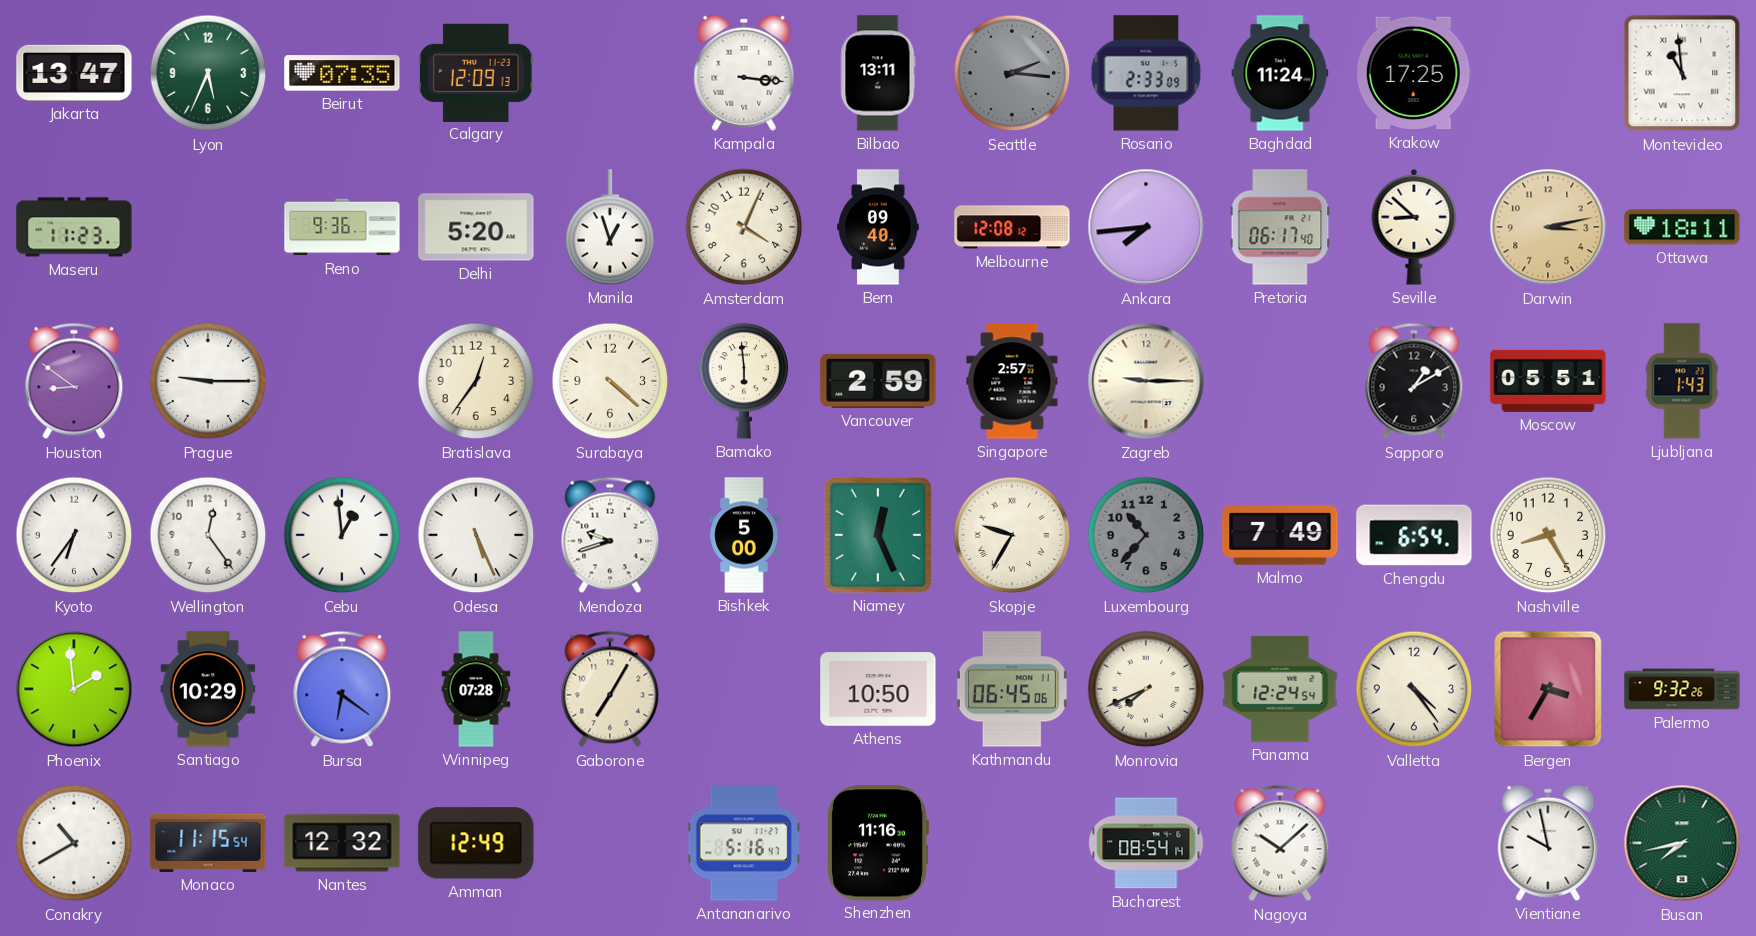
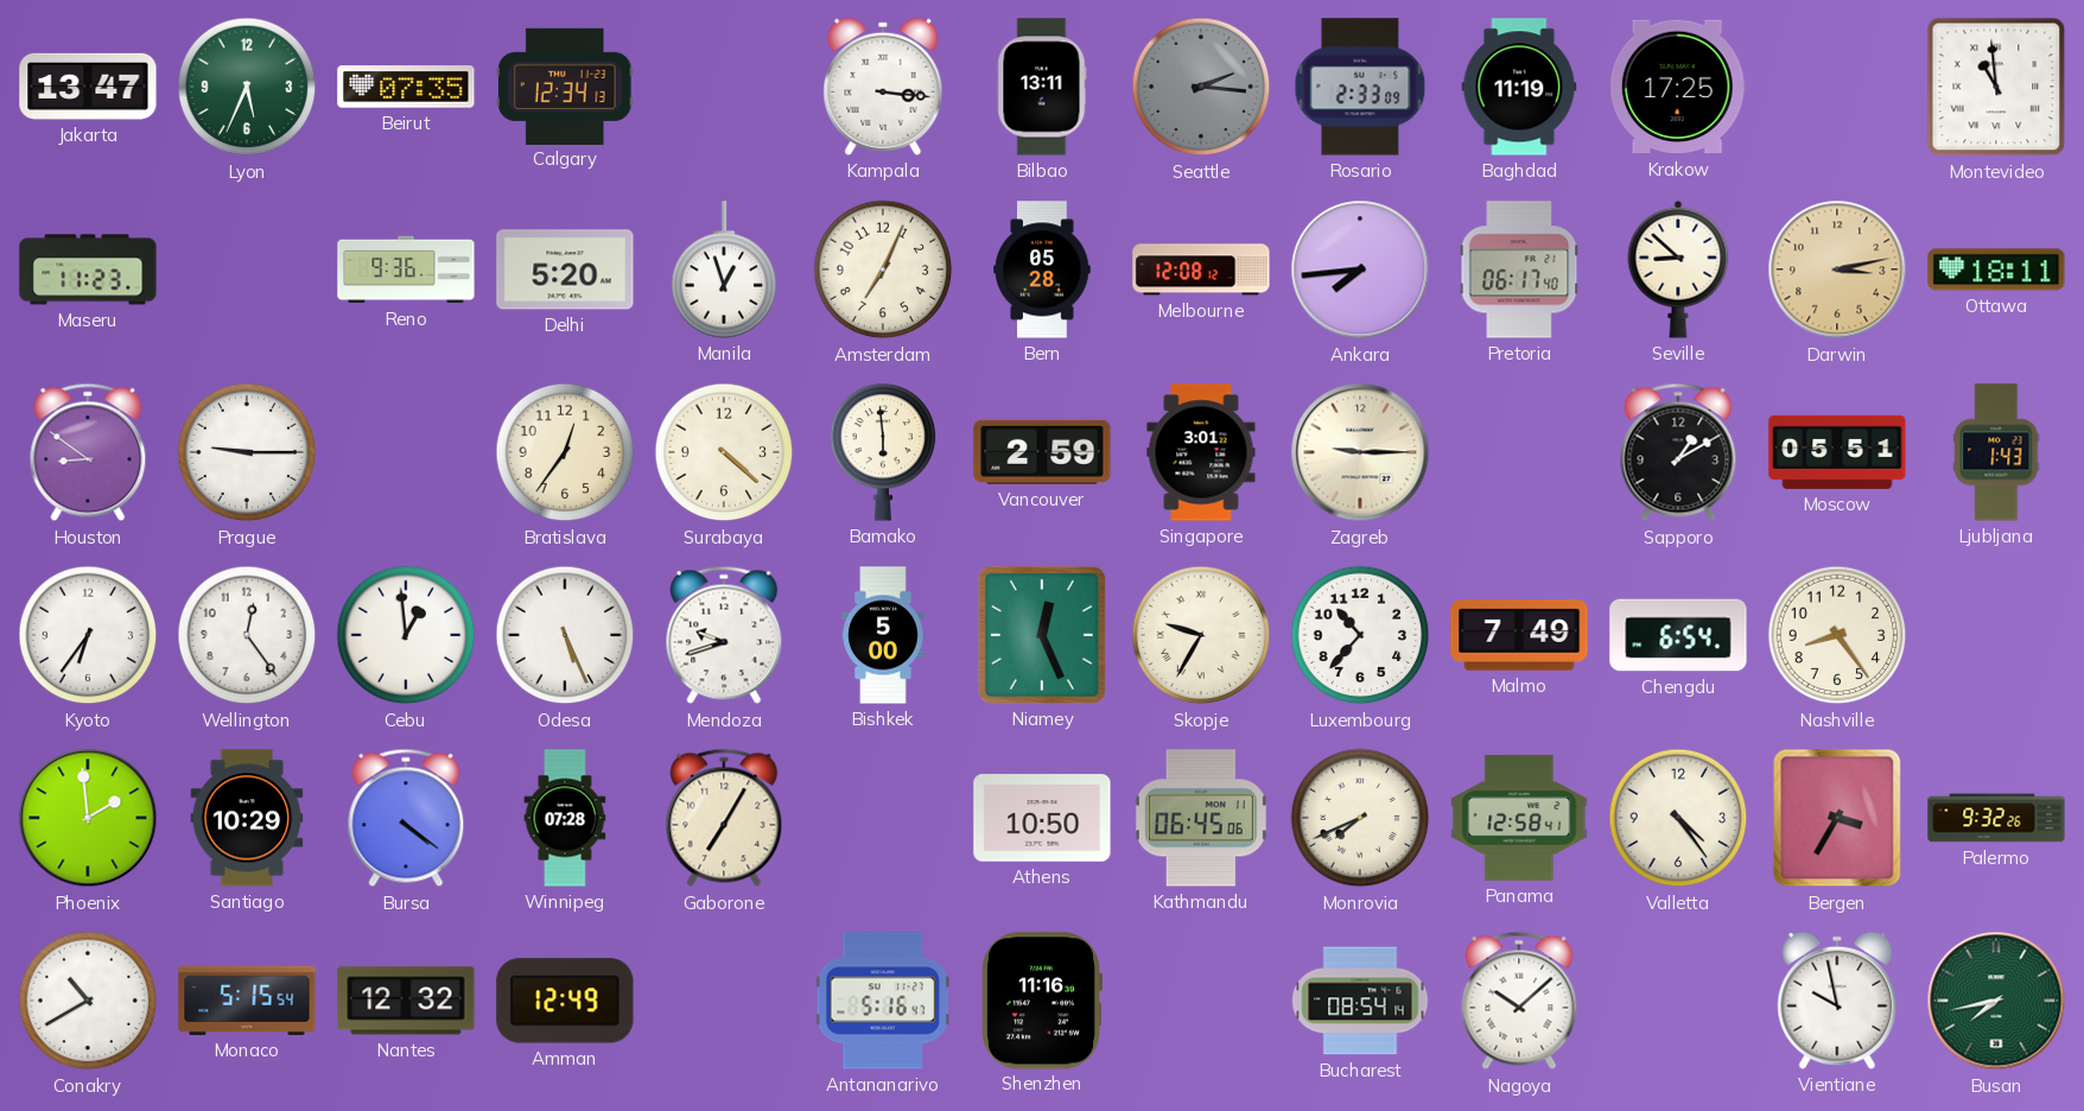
Calgary: 12:09 -> 12:34
Baghdad: 11:24 -> 11:19
Amsterdam: 4:04 -> 7:04
Bern: 09:40 -> 05:28
Singapore: 2:57 -> 3:01
Luxembourg dial: grey -> white
Nashville: 8:25 -> 8:24
Bursa: 6:21 -> 4:21
Panama: 12:24 -> 12:58
Monaco: 11:15 -> 5:15
